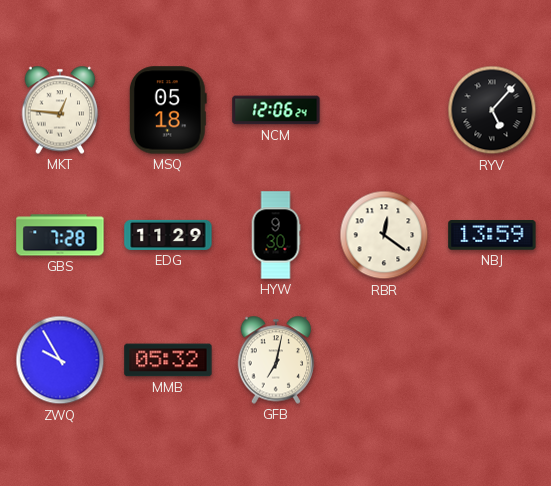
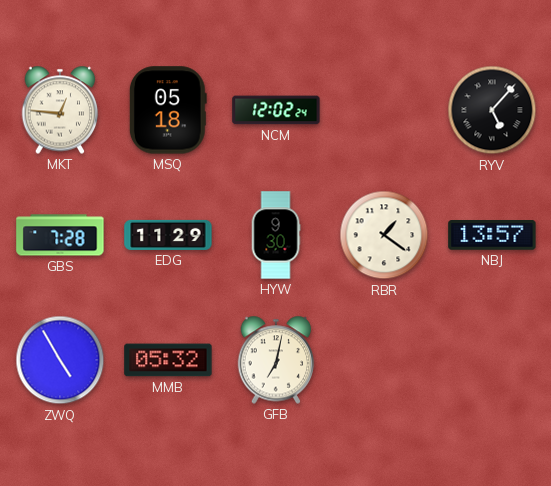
NCM: 12:06 -> 12:02
RBR: 12:21 -> 1:21
NBJ: 13:59 -> 13:57
ZWQ: 9:55 -> 4:55
